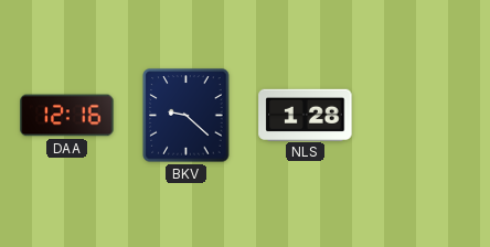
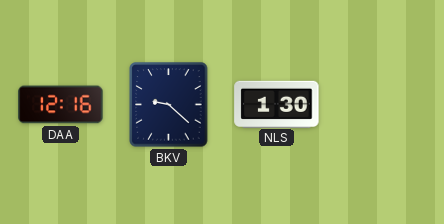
NLS: 1:28 -> 1:30
